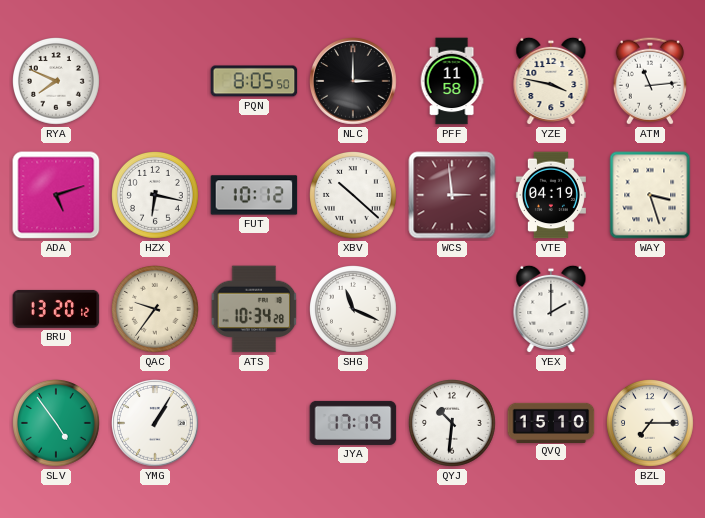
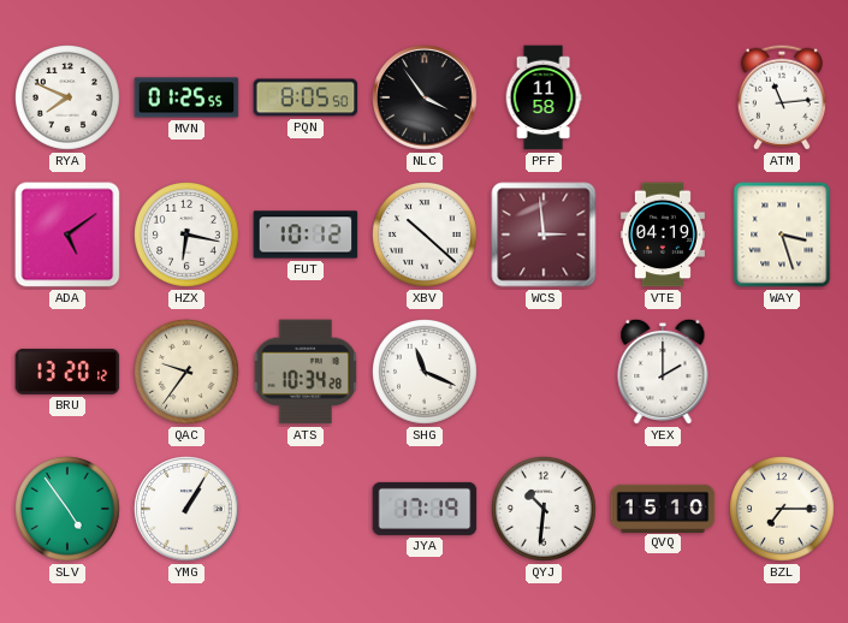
MVN: none -> 01:25
NLC: 3:00 -> 3:54
YZE: 3:47 -> none
ADA: 5:12 -> 5:09
